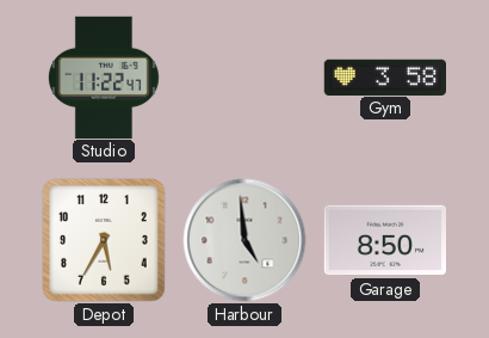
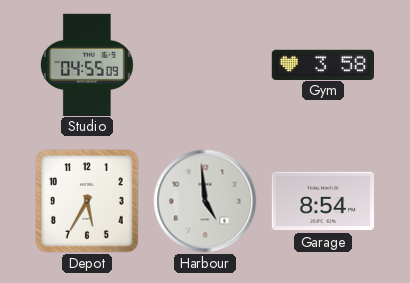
Studio: 11:22 -> 04:55
Garage: 8:50 -> 8:54
